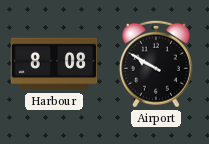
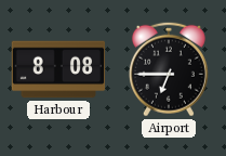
Airport: 9:50 -> 6:45
